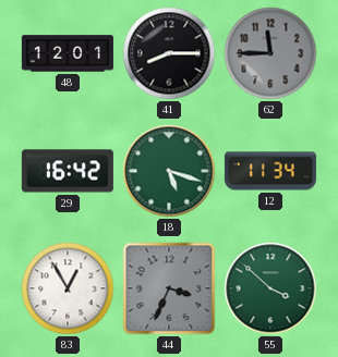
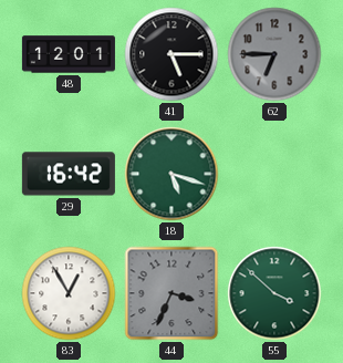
41: 8:15 -> 5:15
62: 11:45 -> 6:45
12: 11:34 -> none
